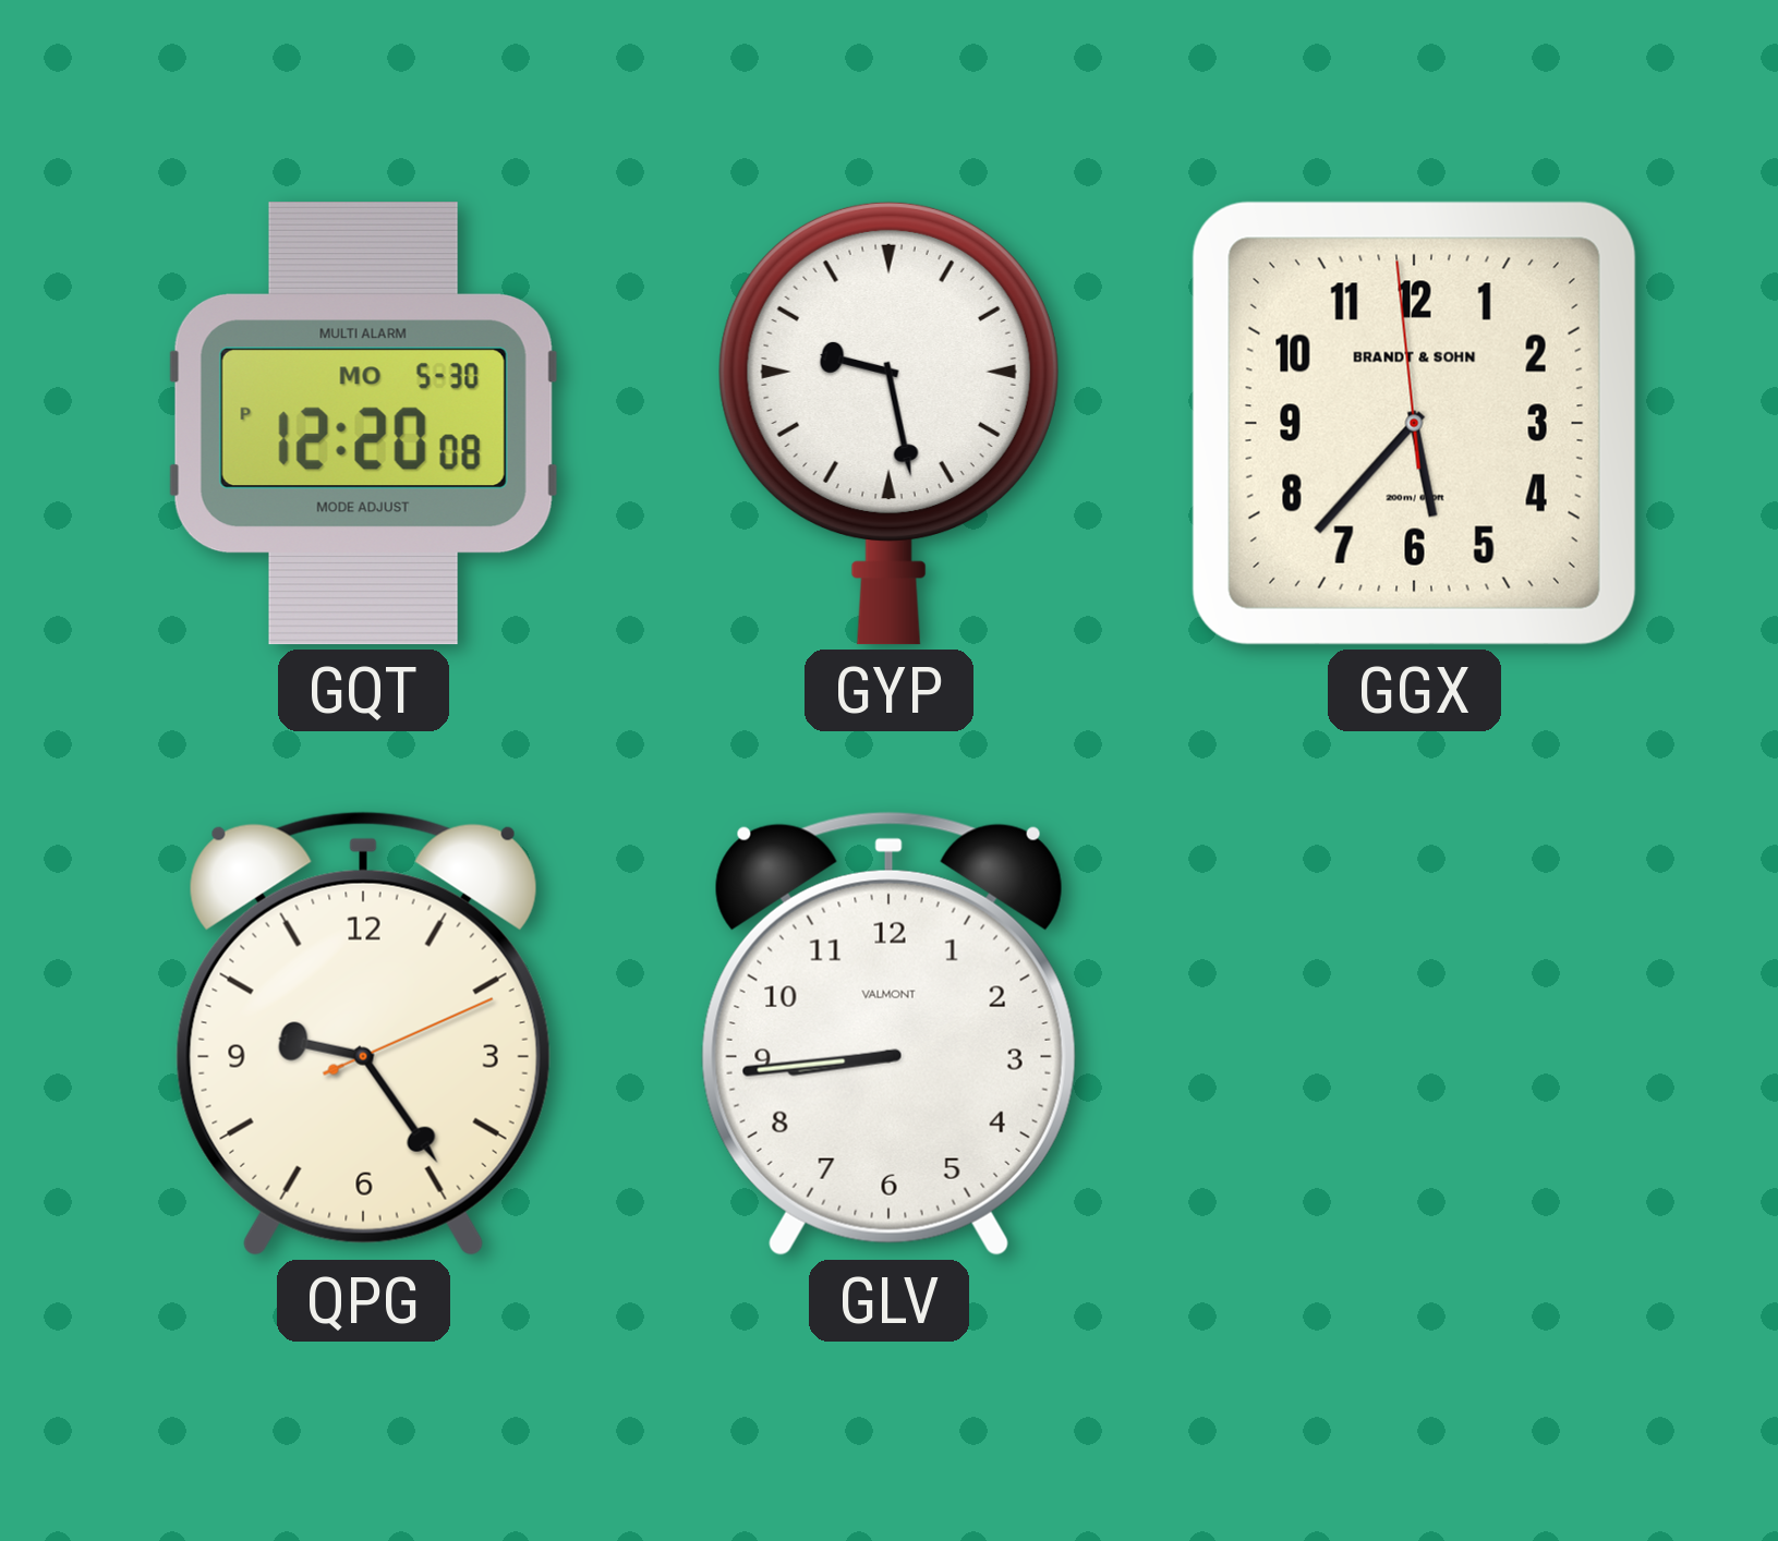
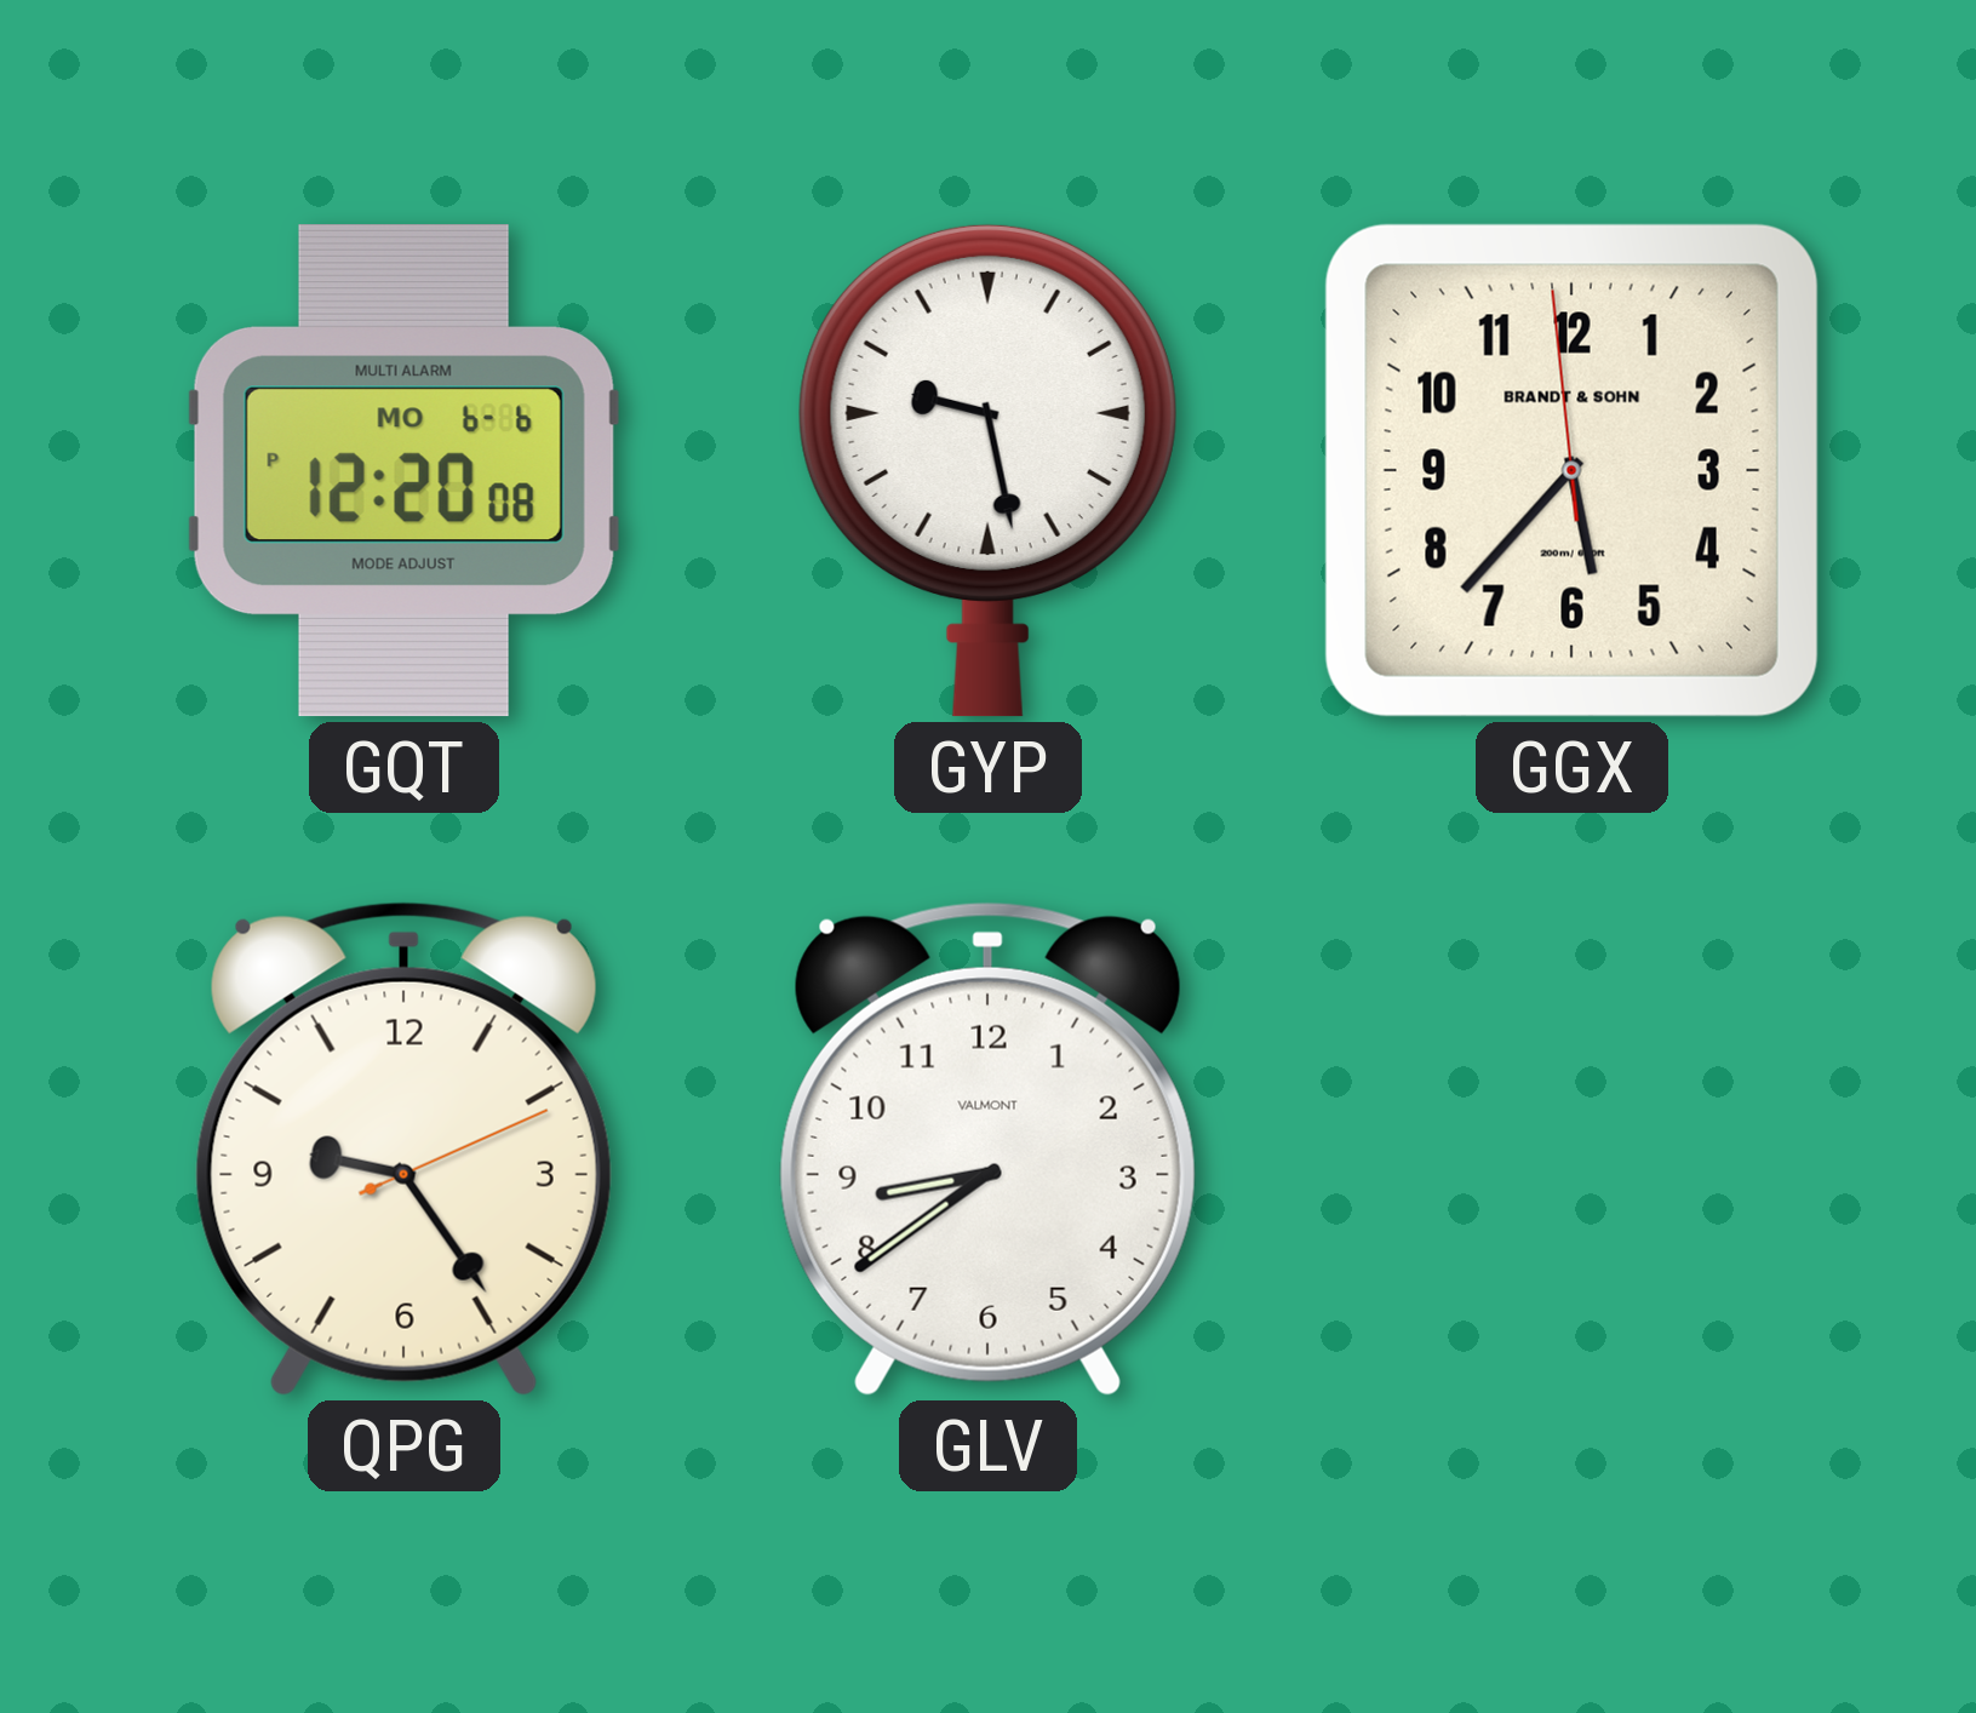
GQT date: MO 5-30 -> MO 6-6
GLV: 8:44 -> 8:39
